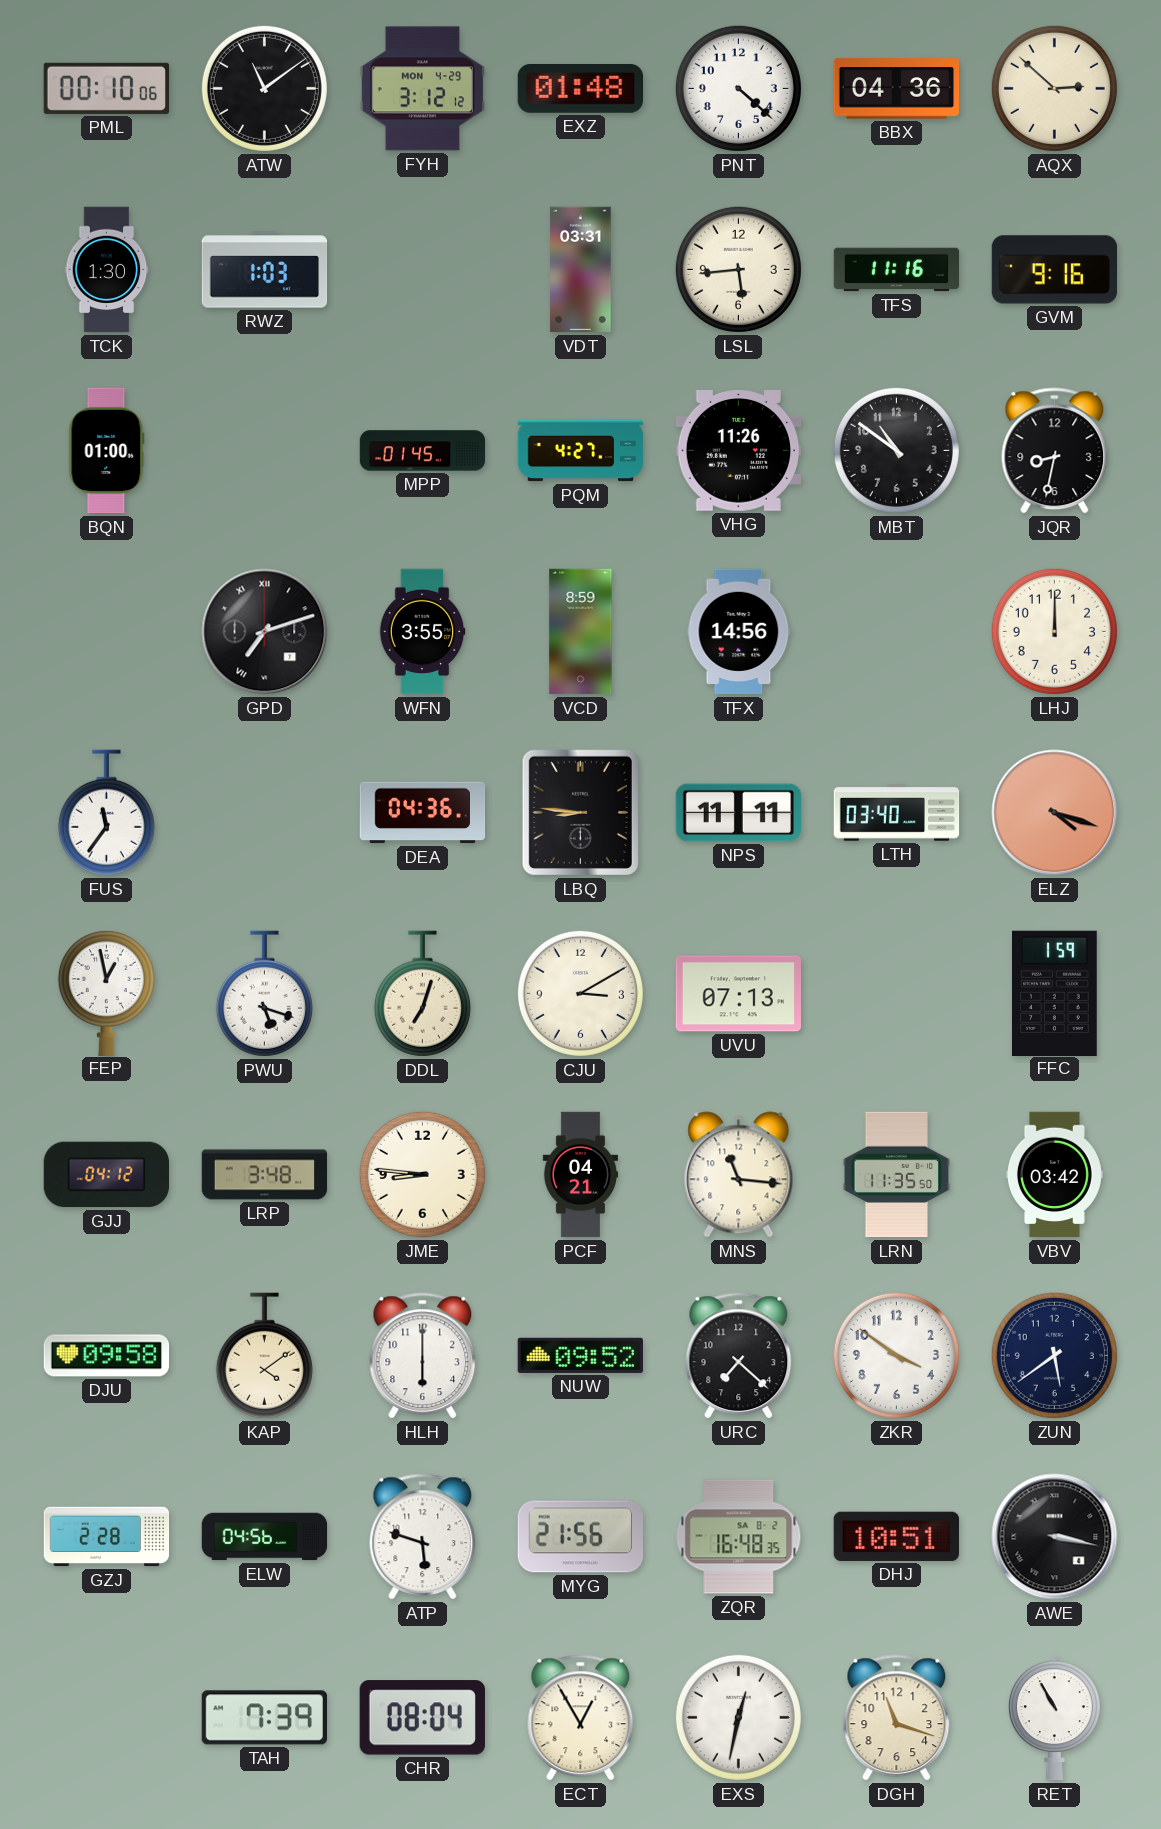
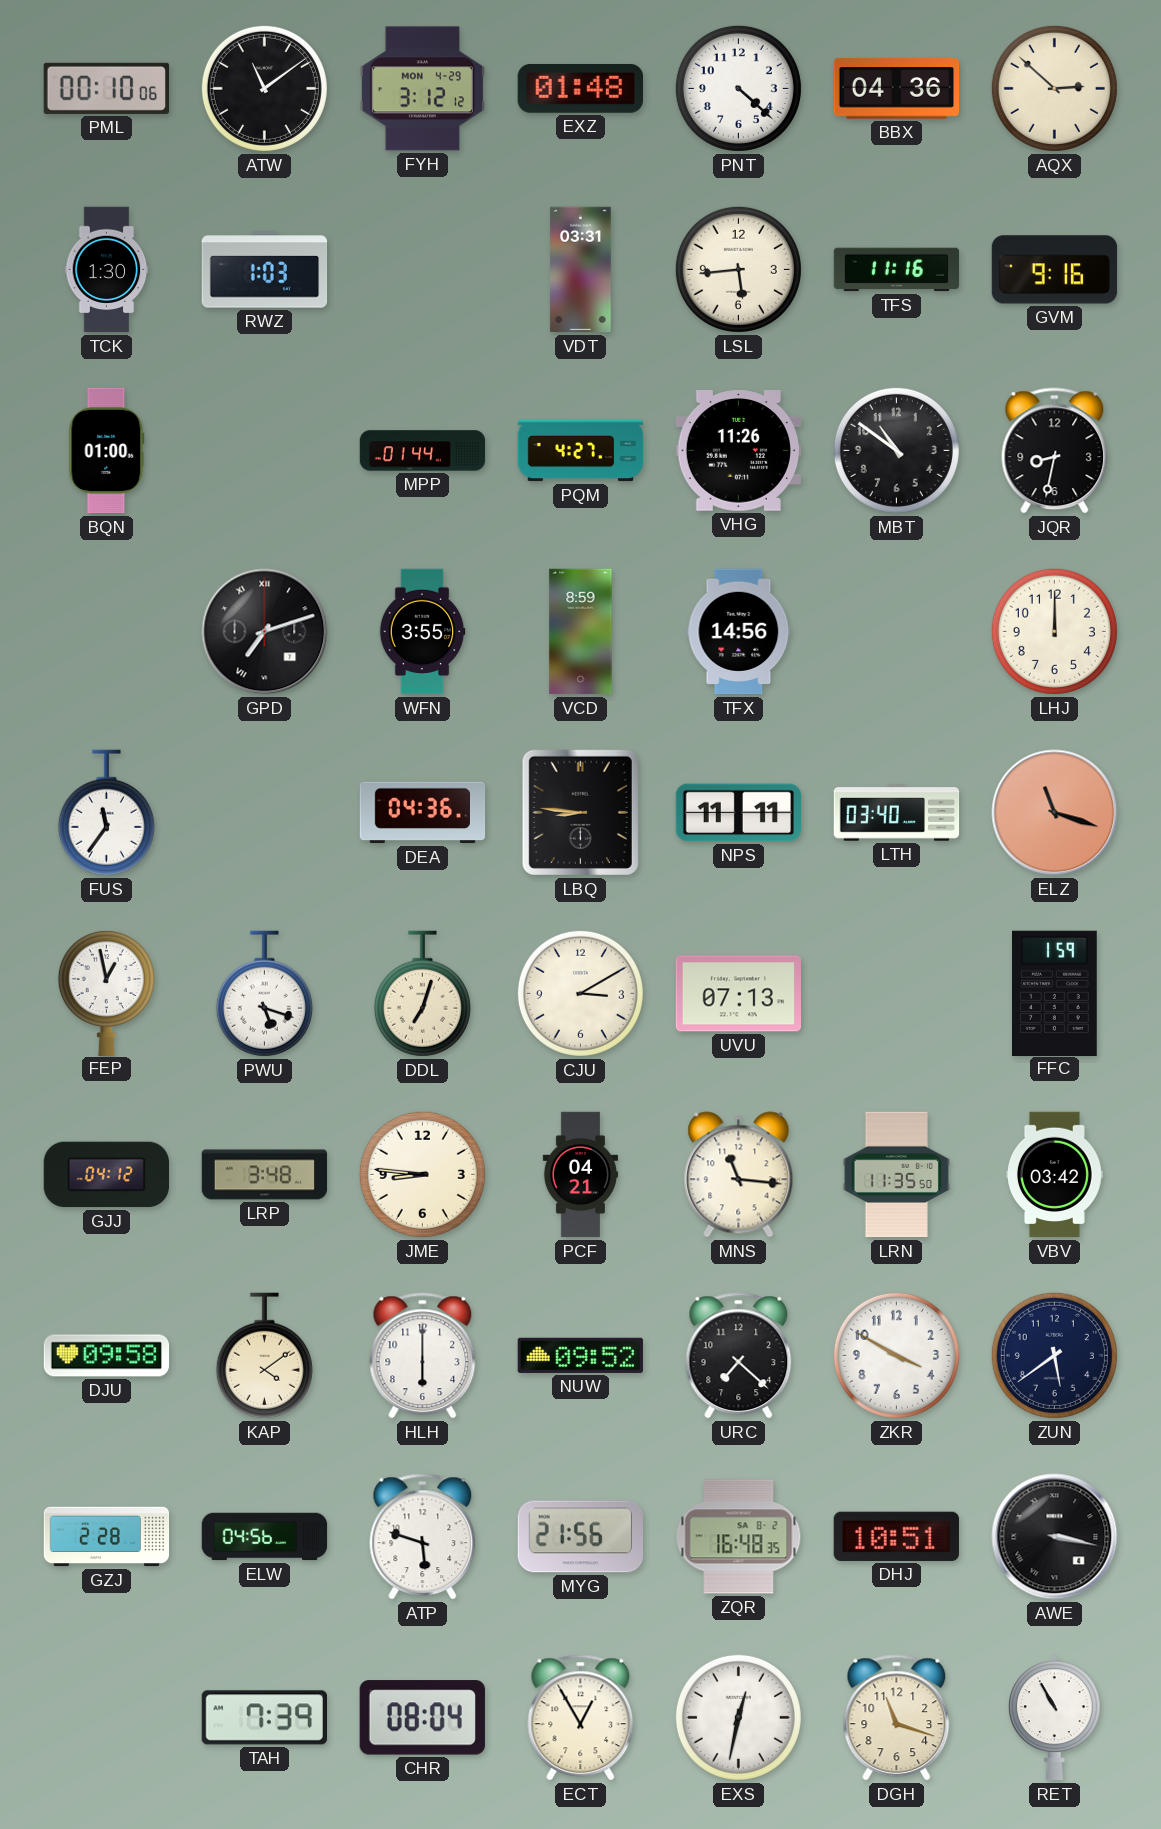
MPP: 01:45 -> 01:44
ELZ: 4:18 -> 11:18
ZKR: 3:51 -> 3:50
